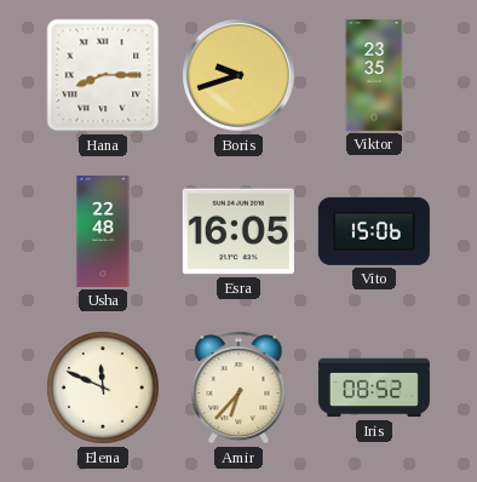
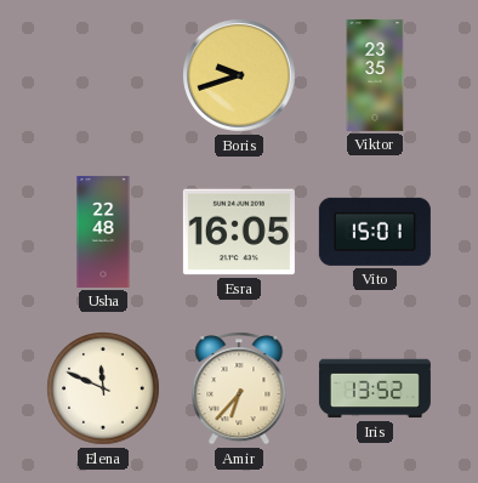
Hana: 8:15 -> none
Vito: 15:06 -> 15:01
Iris: 08:52 -> 13:52
